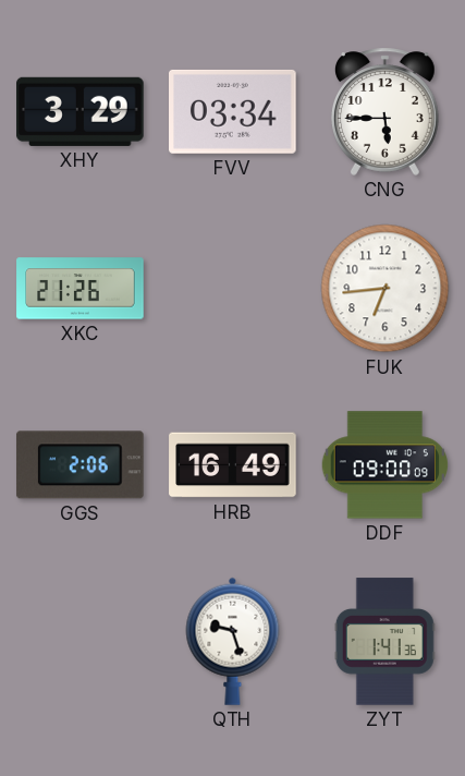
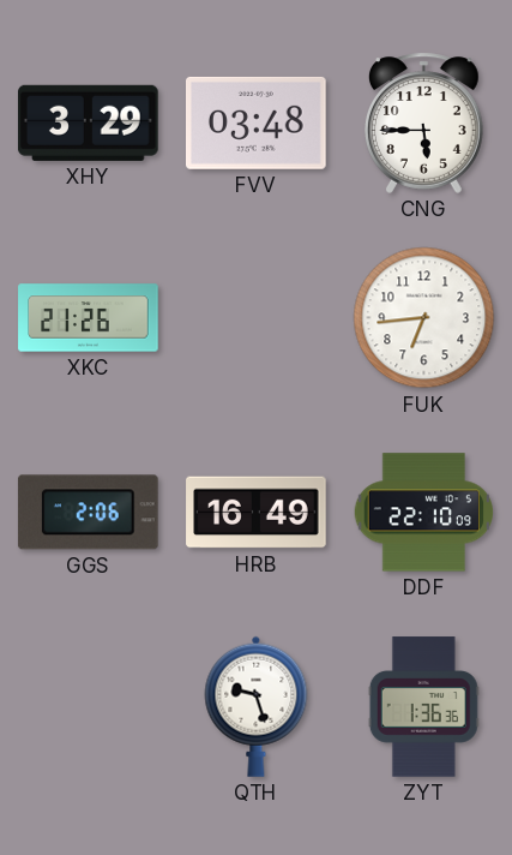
FVV: 03:34 -> 03:48
DDF: 09:00 -> 22:10
ZYT: 1:41 -> 1:36
